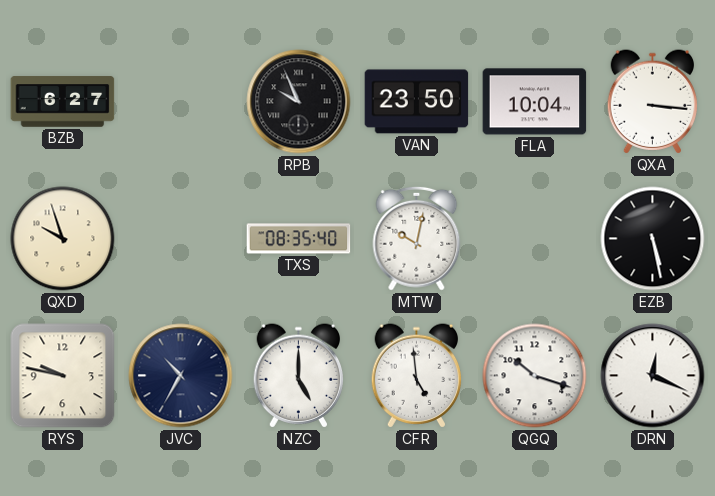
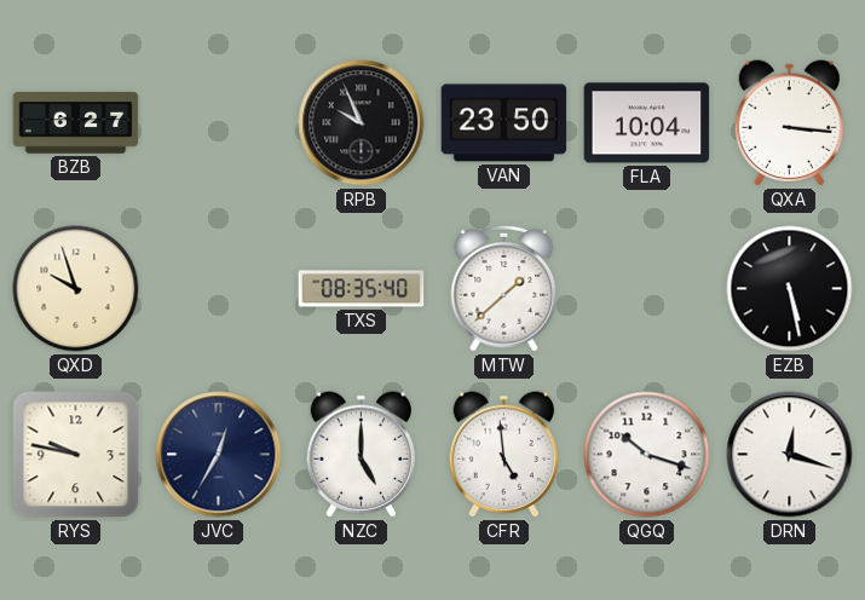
MTW: 10:02 -> 1:38
JVC: 10:35 -> 12:35
DRN: 12:19 -> 12:18
